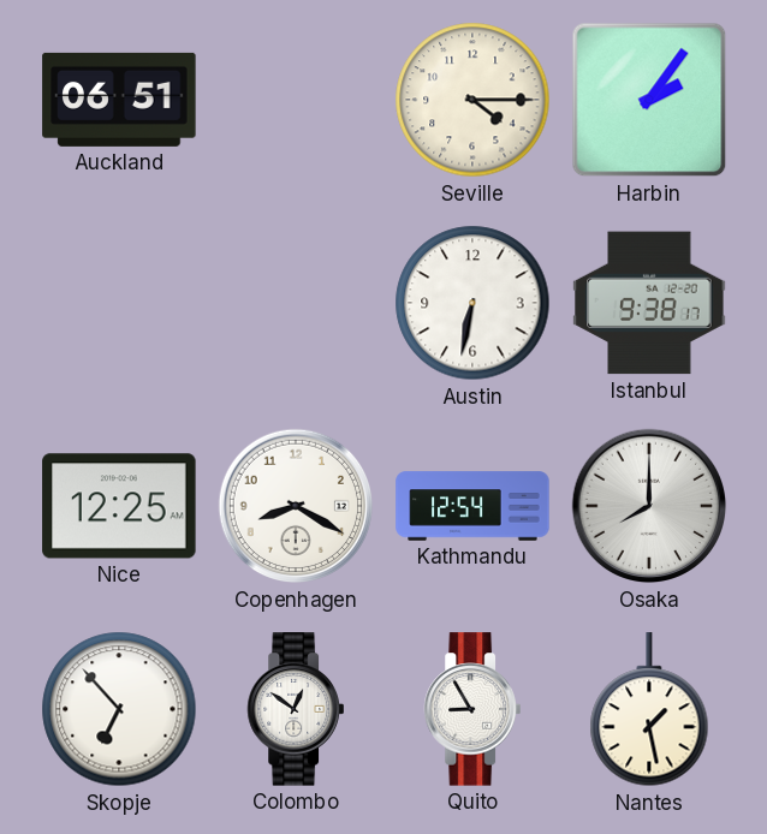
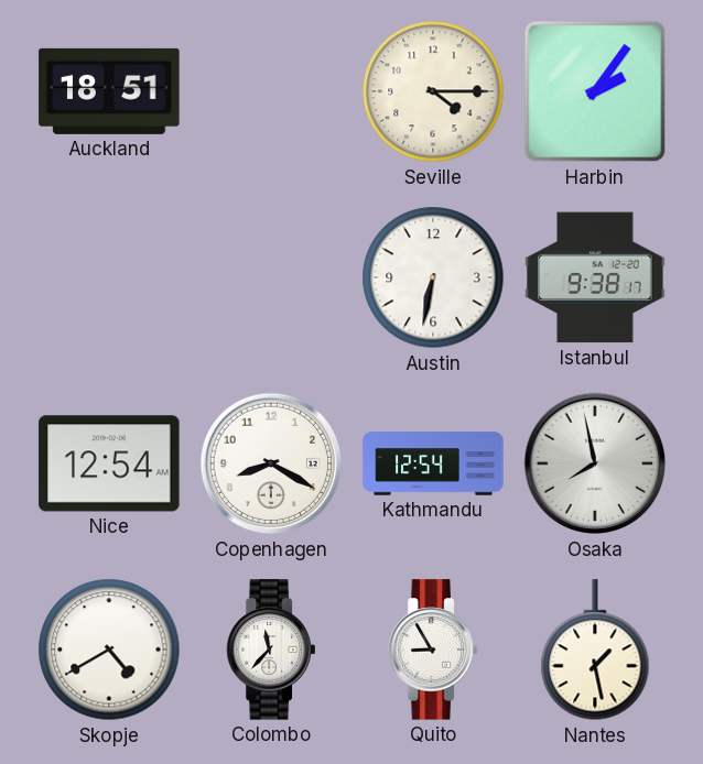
Auckland: 06:51 -> 18:51
Nice: 12:25 -> 12:54
Osaka: 8:00 -> 7:58
Skopje: 6:53 -> 4:40
Colombo: 12:51 -> 11:37
